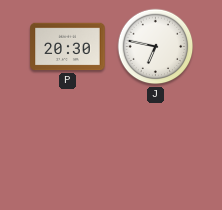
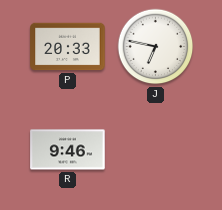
P: 20:30 -> 20:33
R: none -> 9:46
